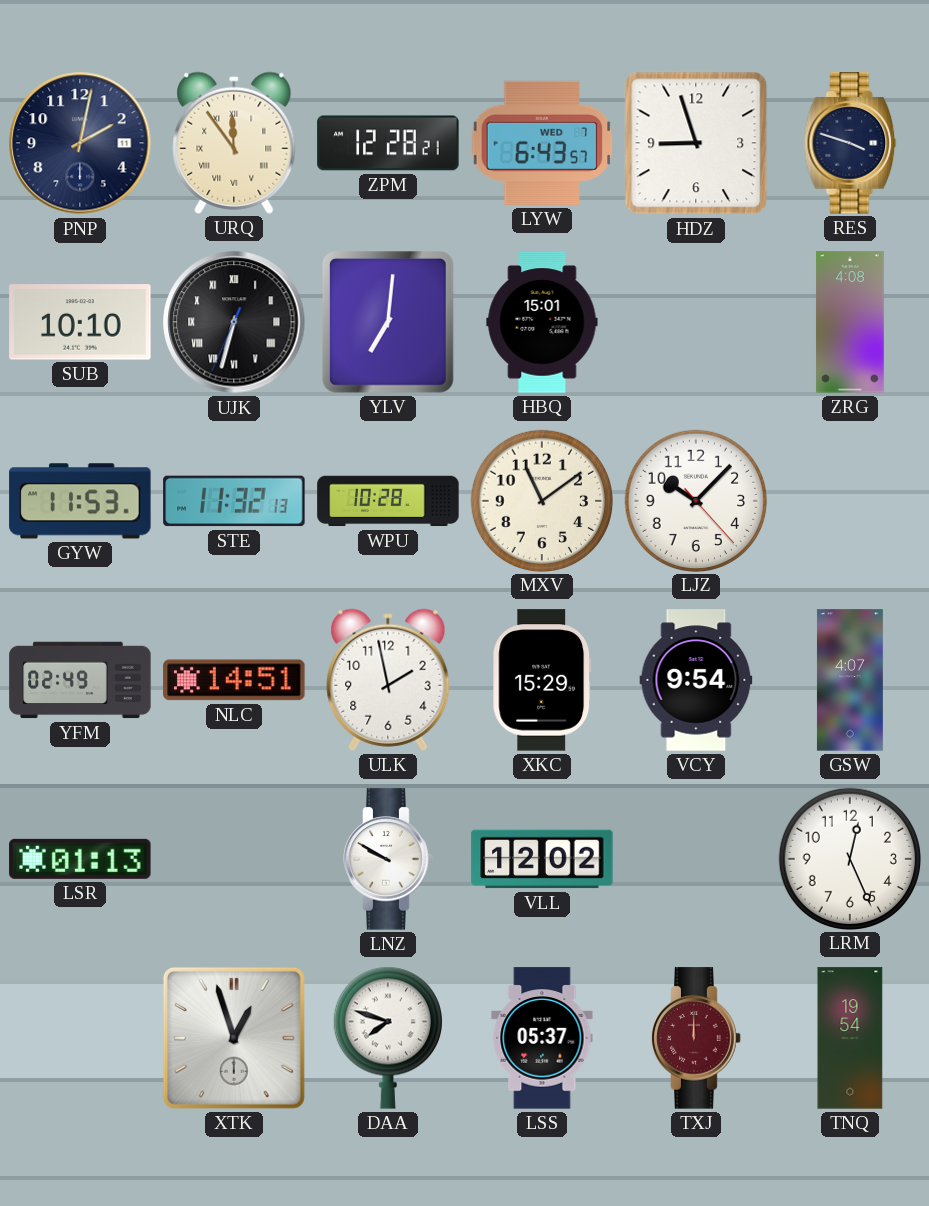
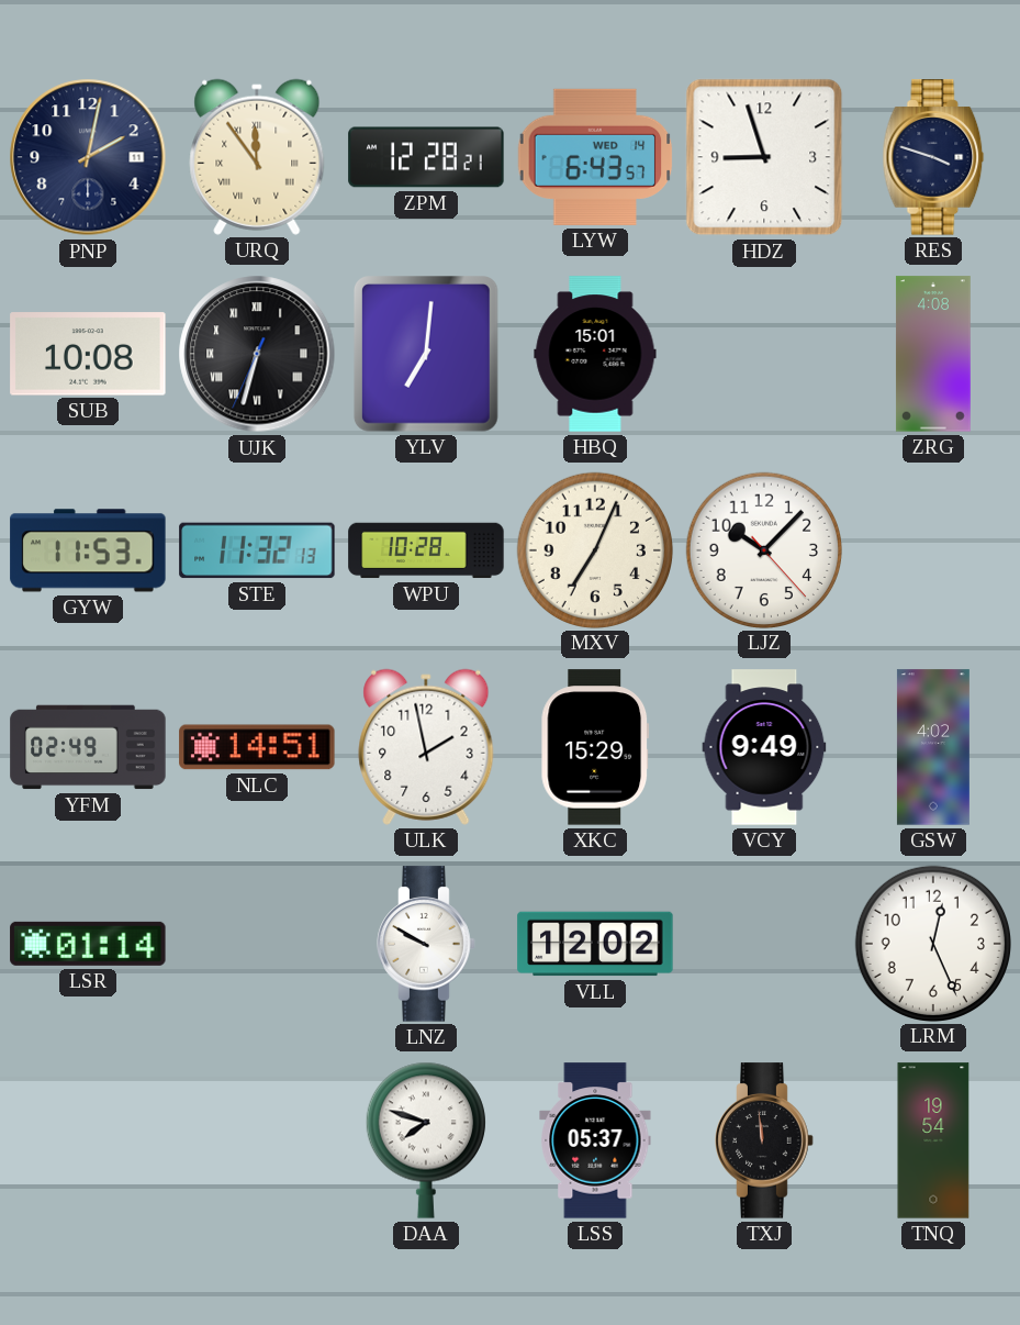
LYW date: WED 7 -> WED 14
SUB: 10:10 -> 10:08
MXV: 11:09 -> 7:04
VCY: 9:54 -> 9:49
GSW: 4:07 -> 4:02
LSR: 01:13 -> 01:14
XTK: 12:57 -> none
TXJ: 12:00 -> 11:59
TXJ dial: burgundy -> black
